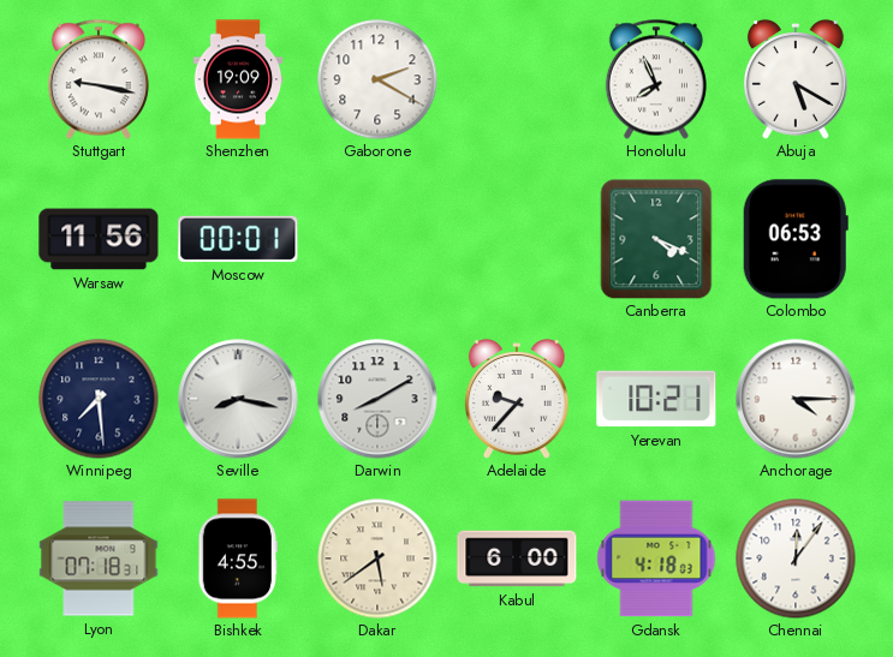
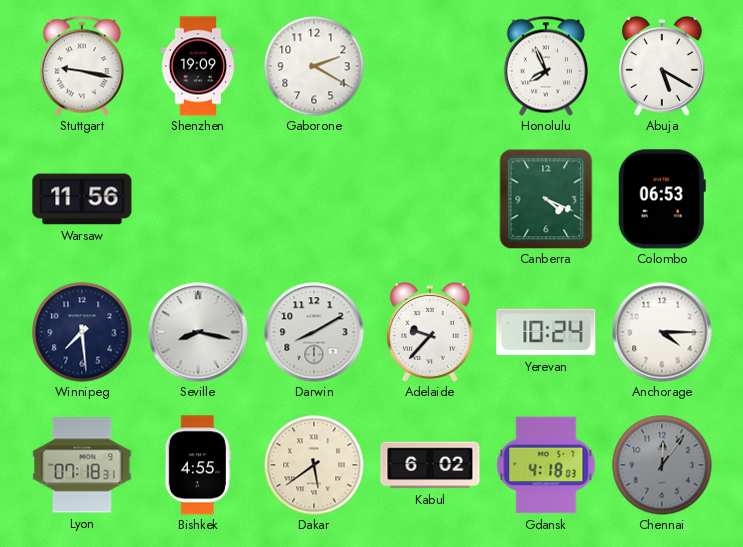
Moscow: 00:01 -> none
Yerevan: 10:21 -> 10:24
Kabul: 6:00 -> 6:02
Chennai dial: white -> grey
